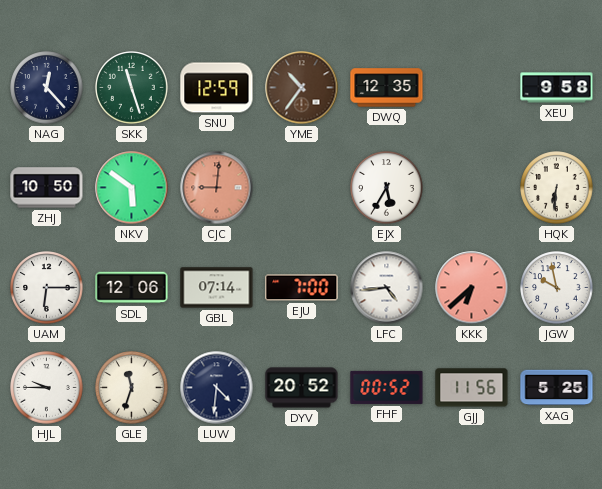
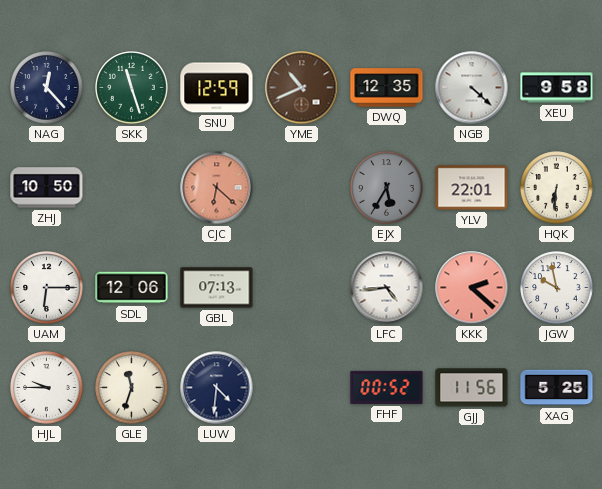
YME: 10:36 -> 10:41
NGB: none -> 4:22
NKV: 5:51 -> none
CJC: 9:01 -> 6:22
EJX dial: white -> grey
YLV: none -> 22:01
GBL: 07:14 -> 07:13
EJU: 7:00 -> none
KKK: 6:38 -> 2:22
DYV: 20:52 -> none
